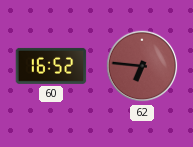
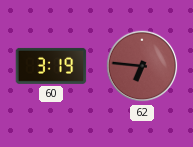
60: 16:52 -> 3:19
